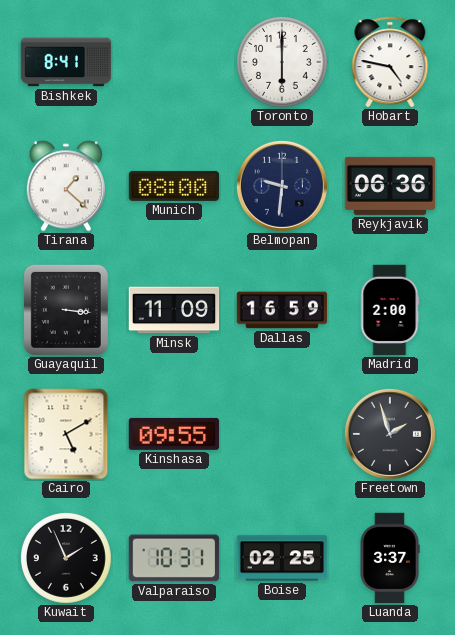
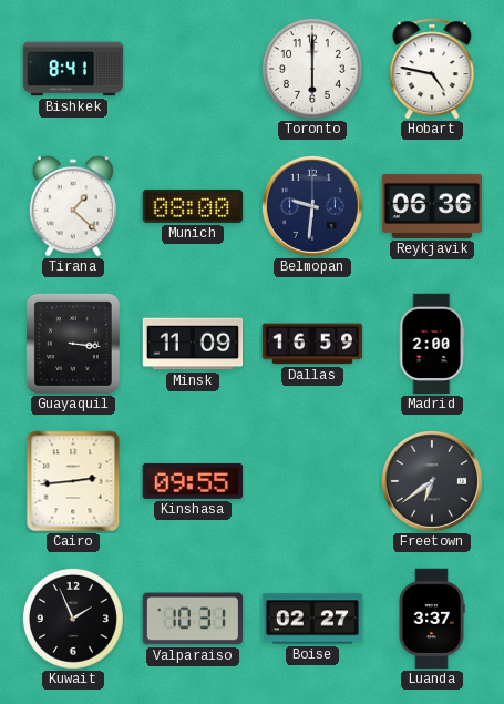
Cairo: 5:10 -> 2:44
Freetown: 1:57 -> 6:39
Boise: 02:25 -> 02:27
